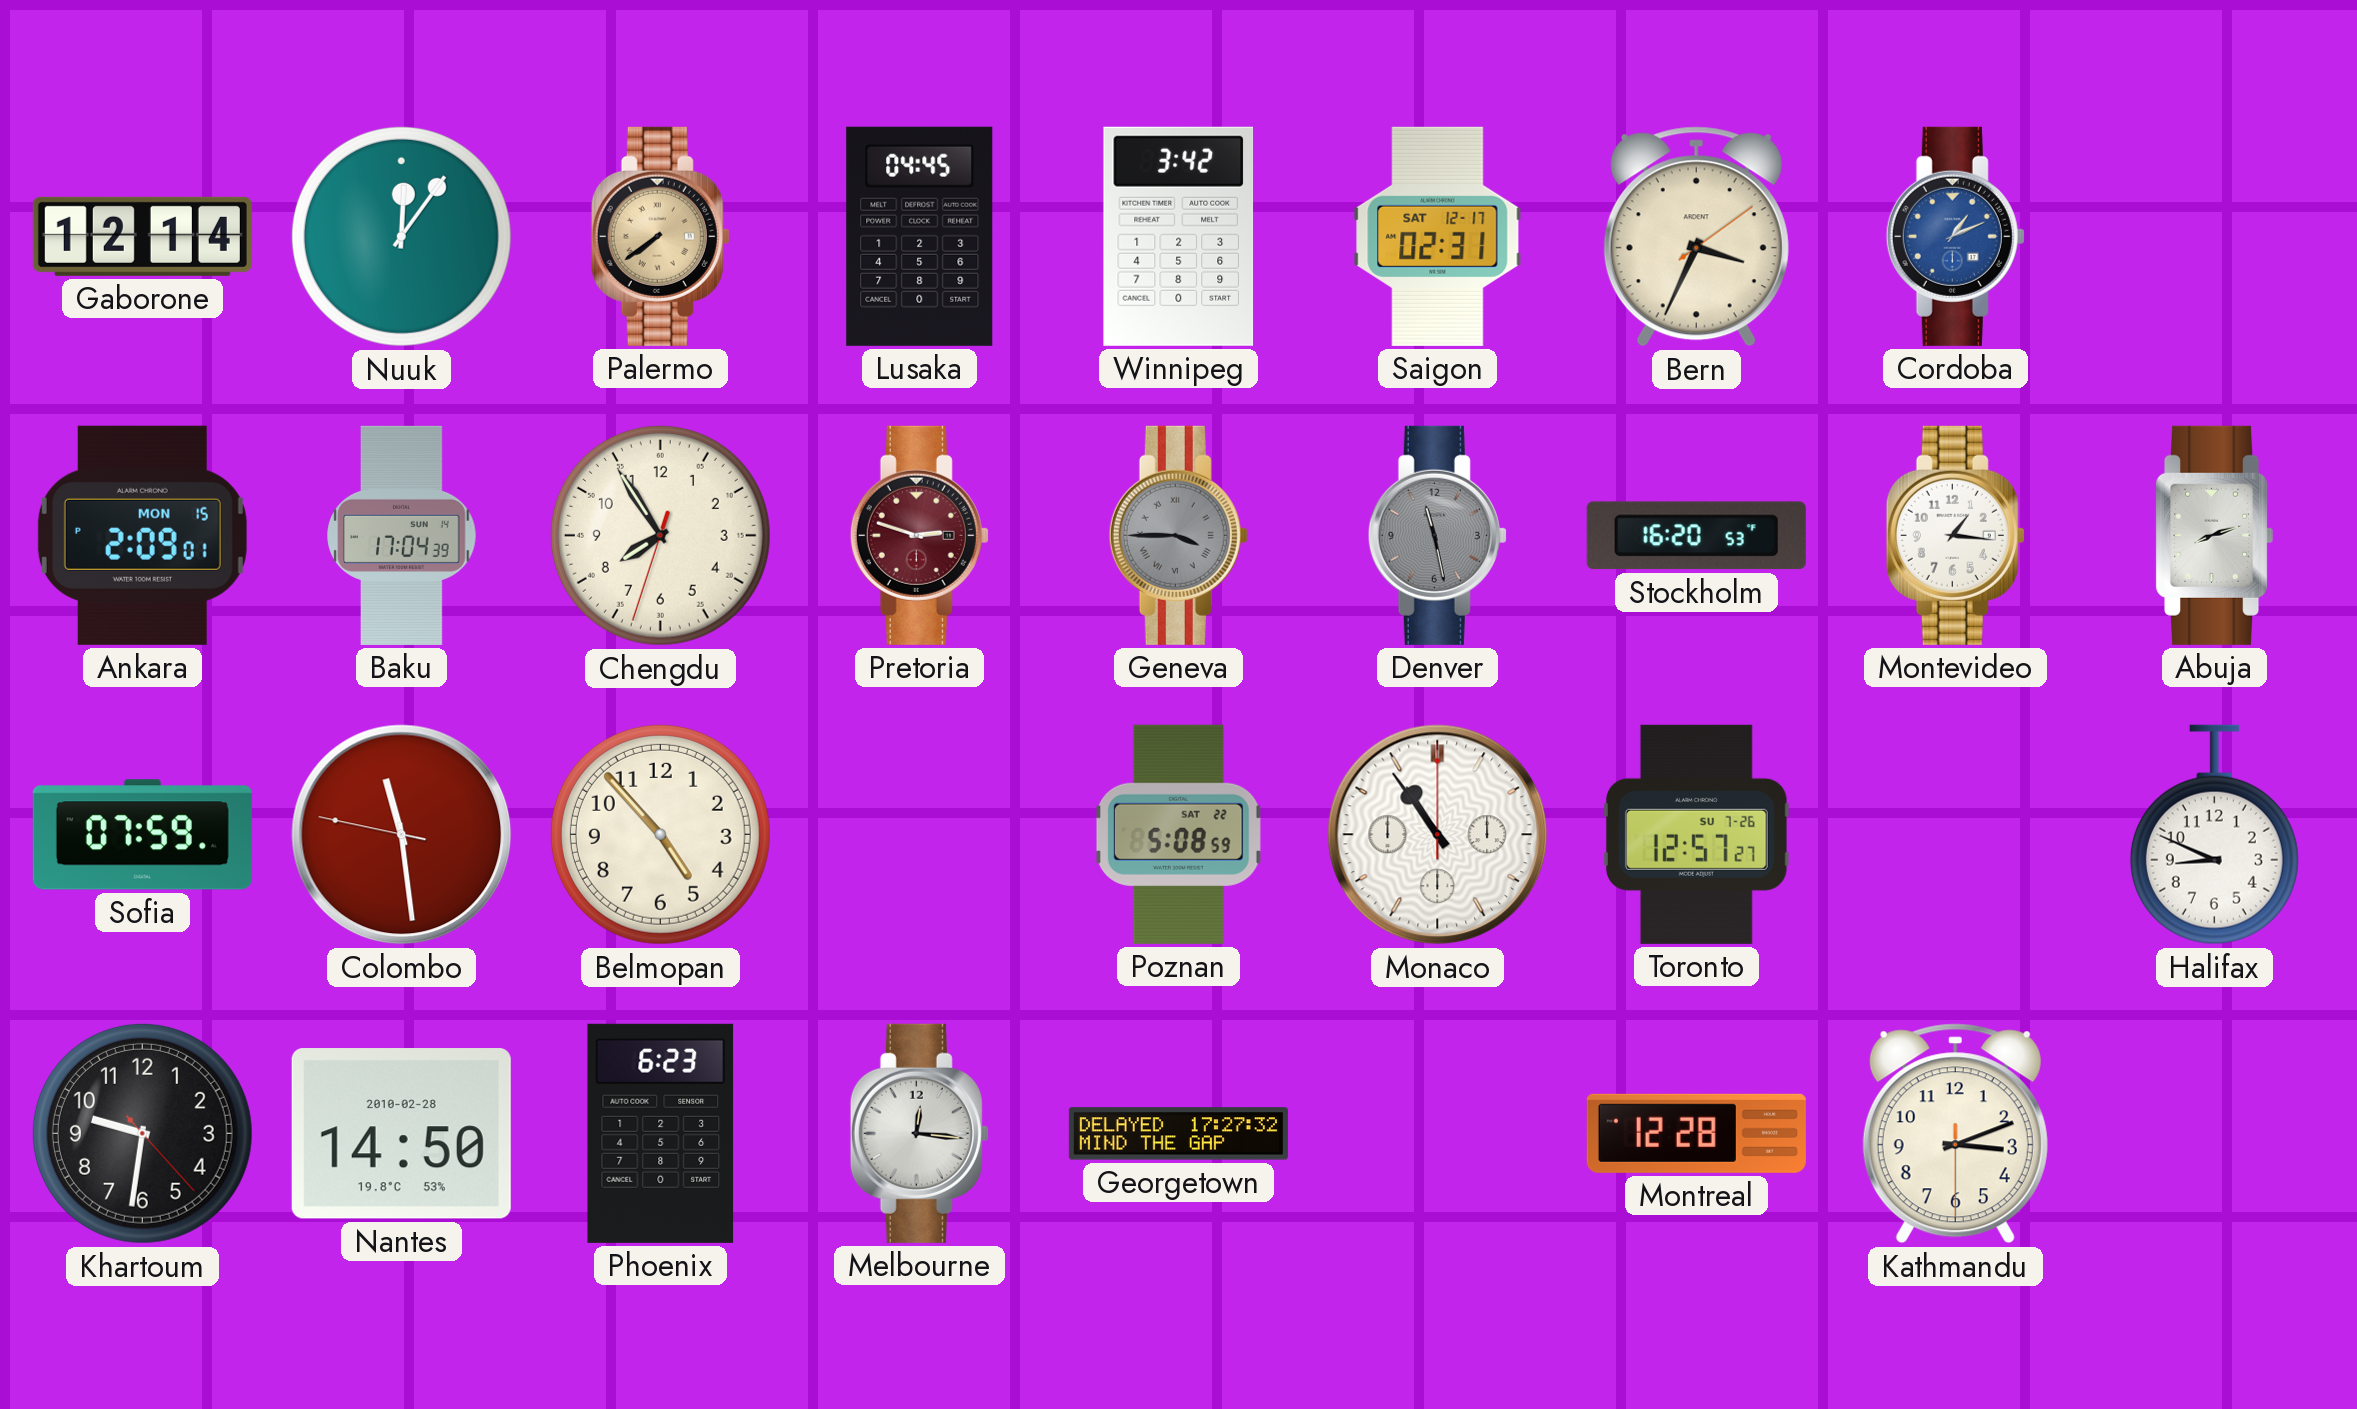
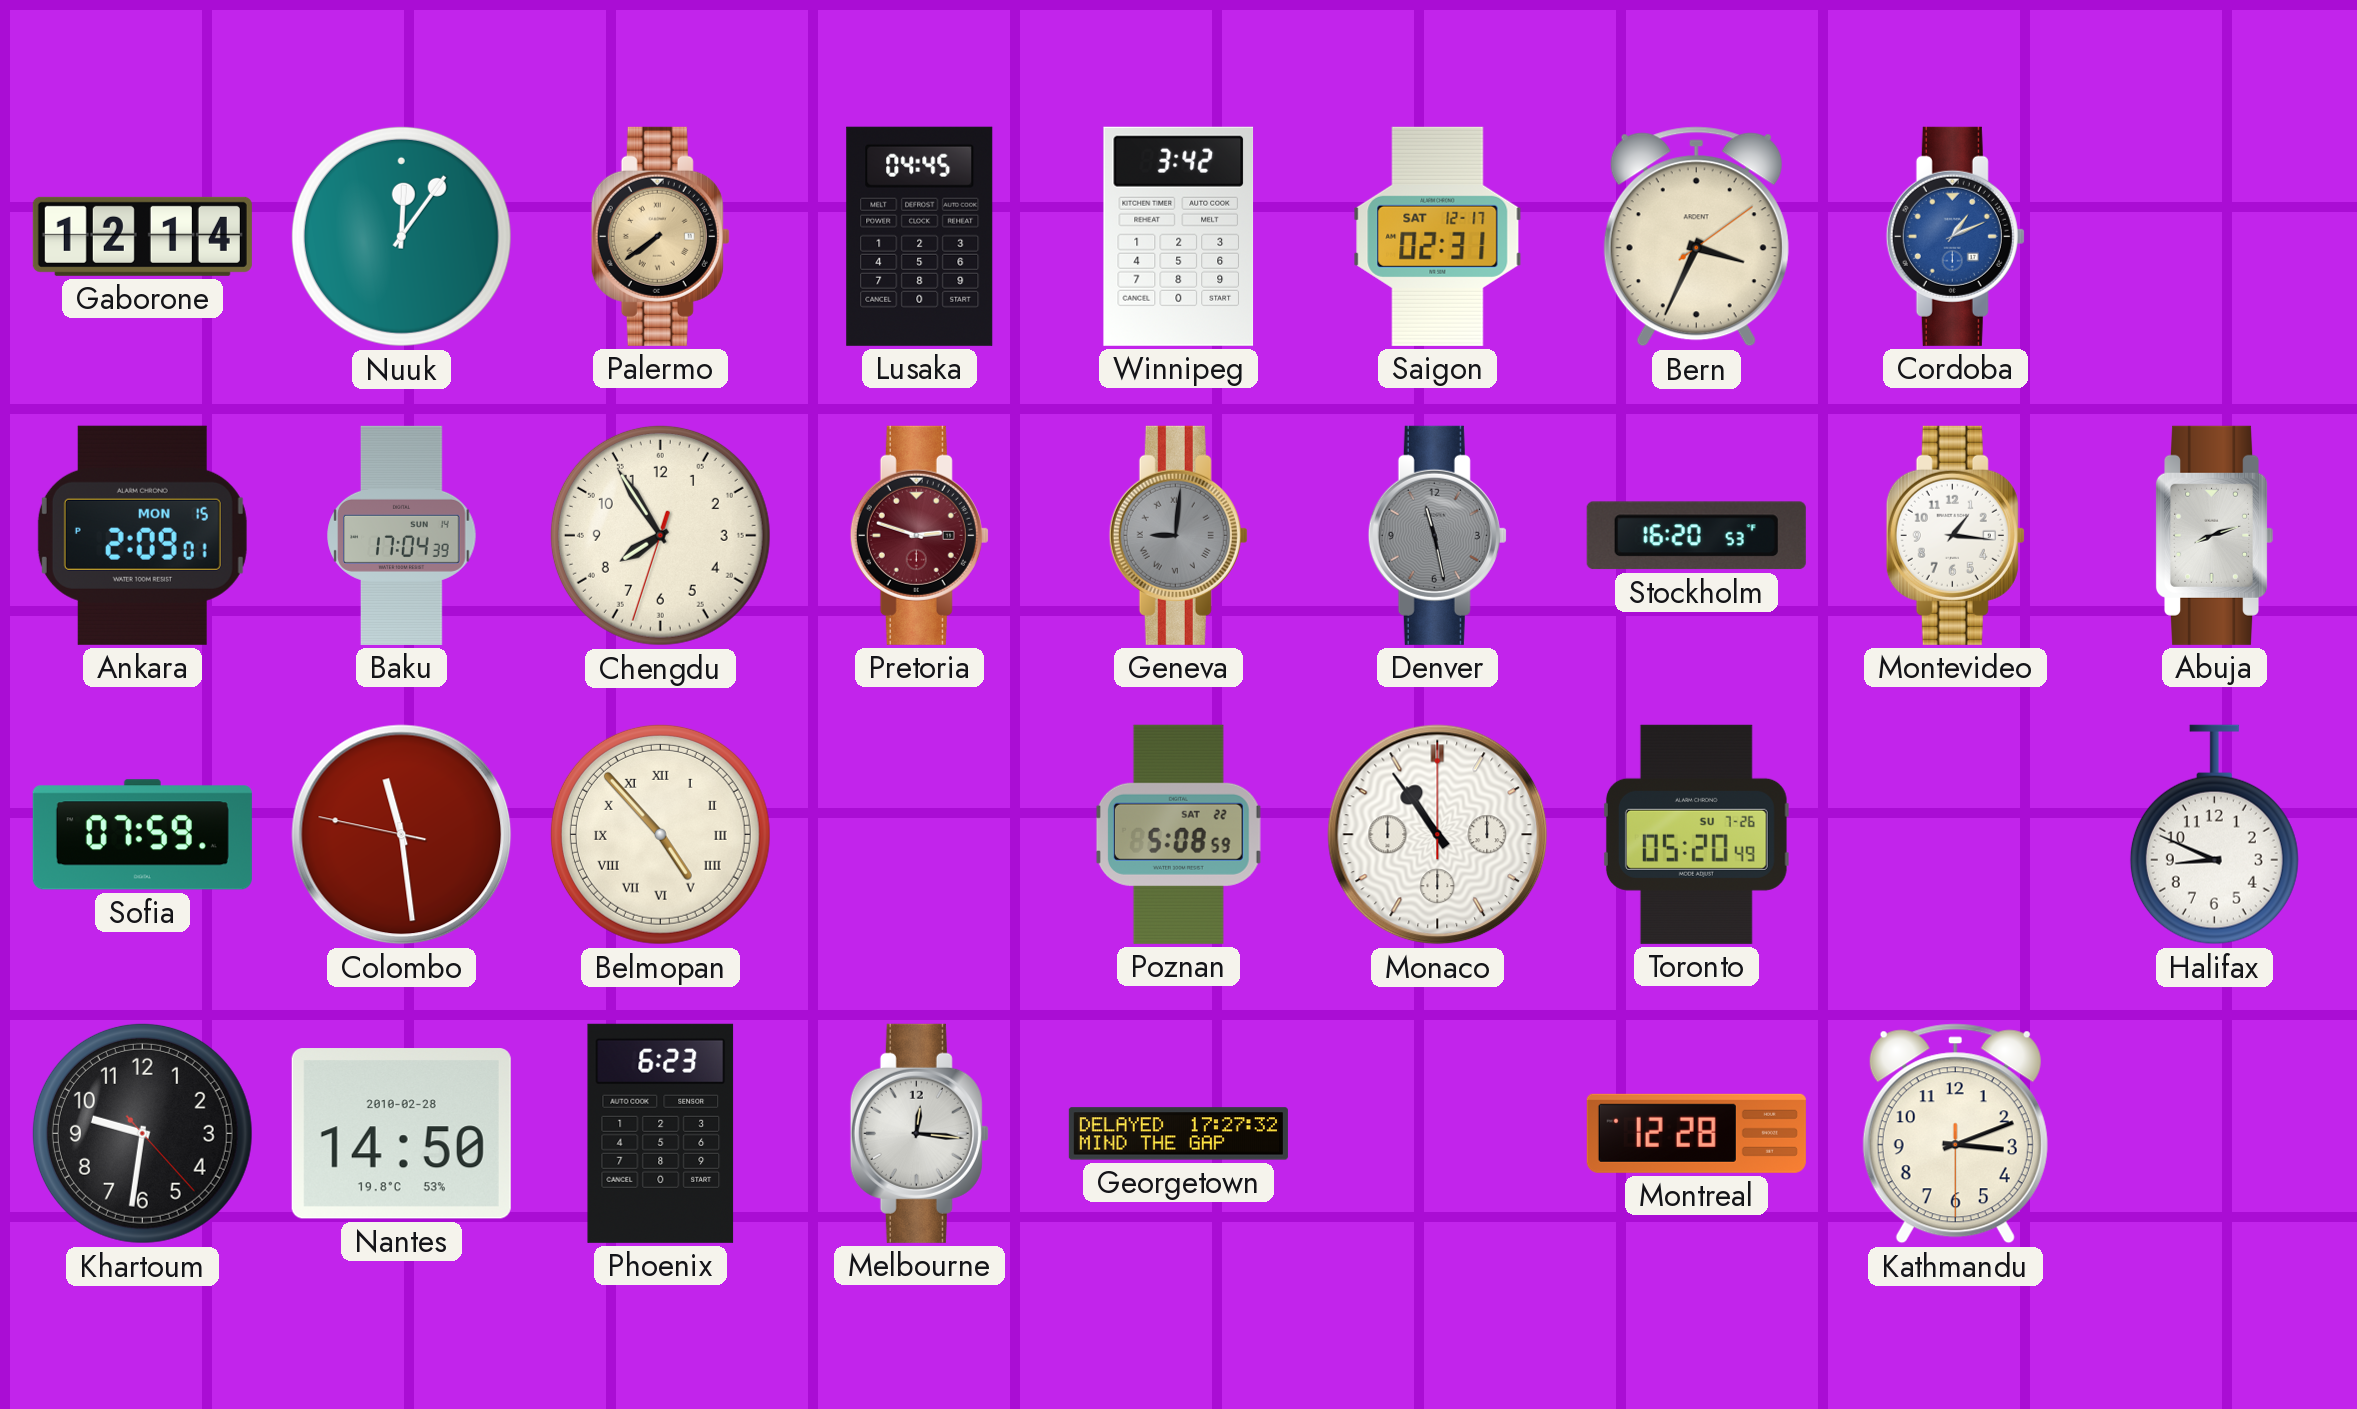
Geneva: 3:45 -> 9:01
Belmopan numerals: Arabic -> Roman
Toronto: 12:57 -> 05:20
